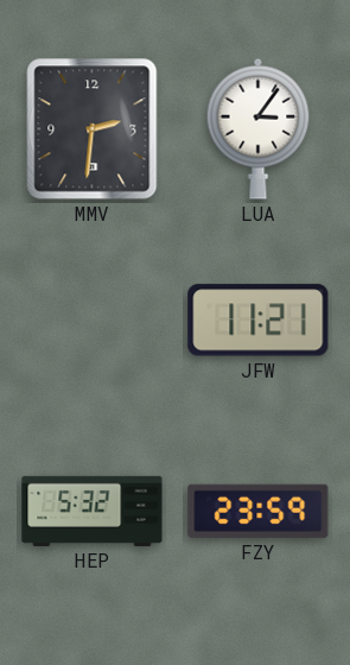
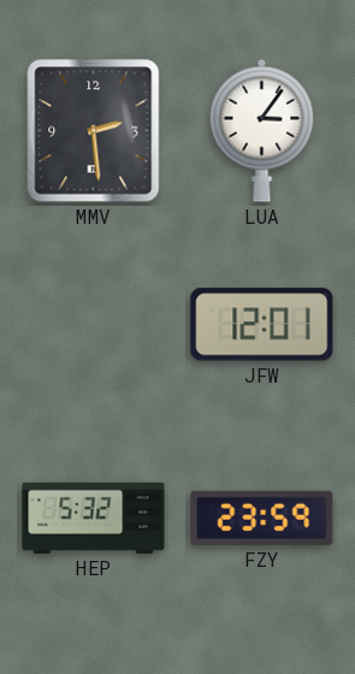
MMV: 2:31 -> 2:29
JFW: 11:21 -> 12:01
